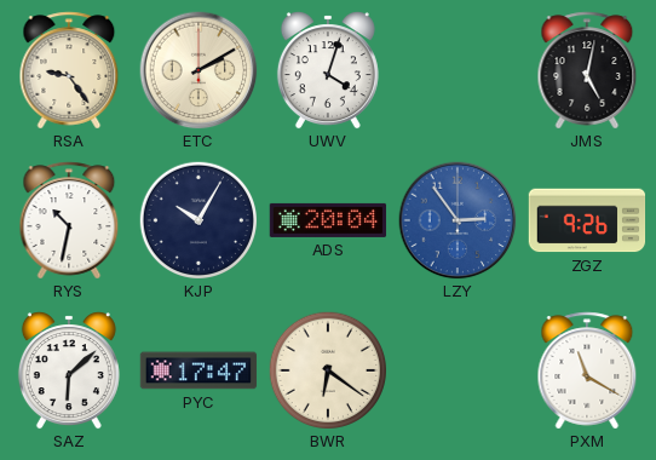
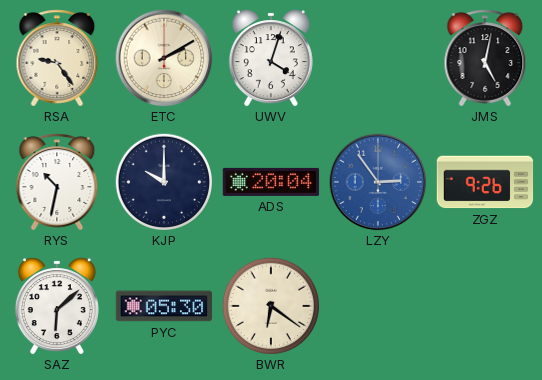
KJP: 10:05 -> 10:00
PYC: 17:47 -> 05:30
PXM: 11:20 -> none
